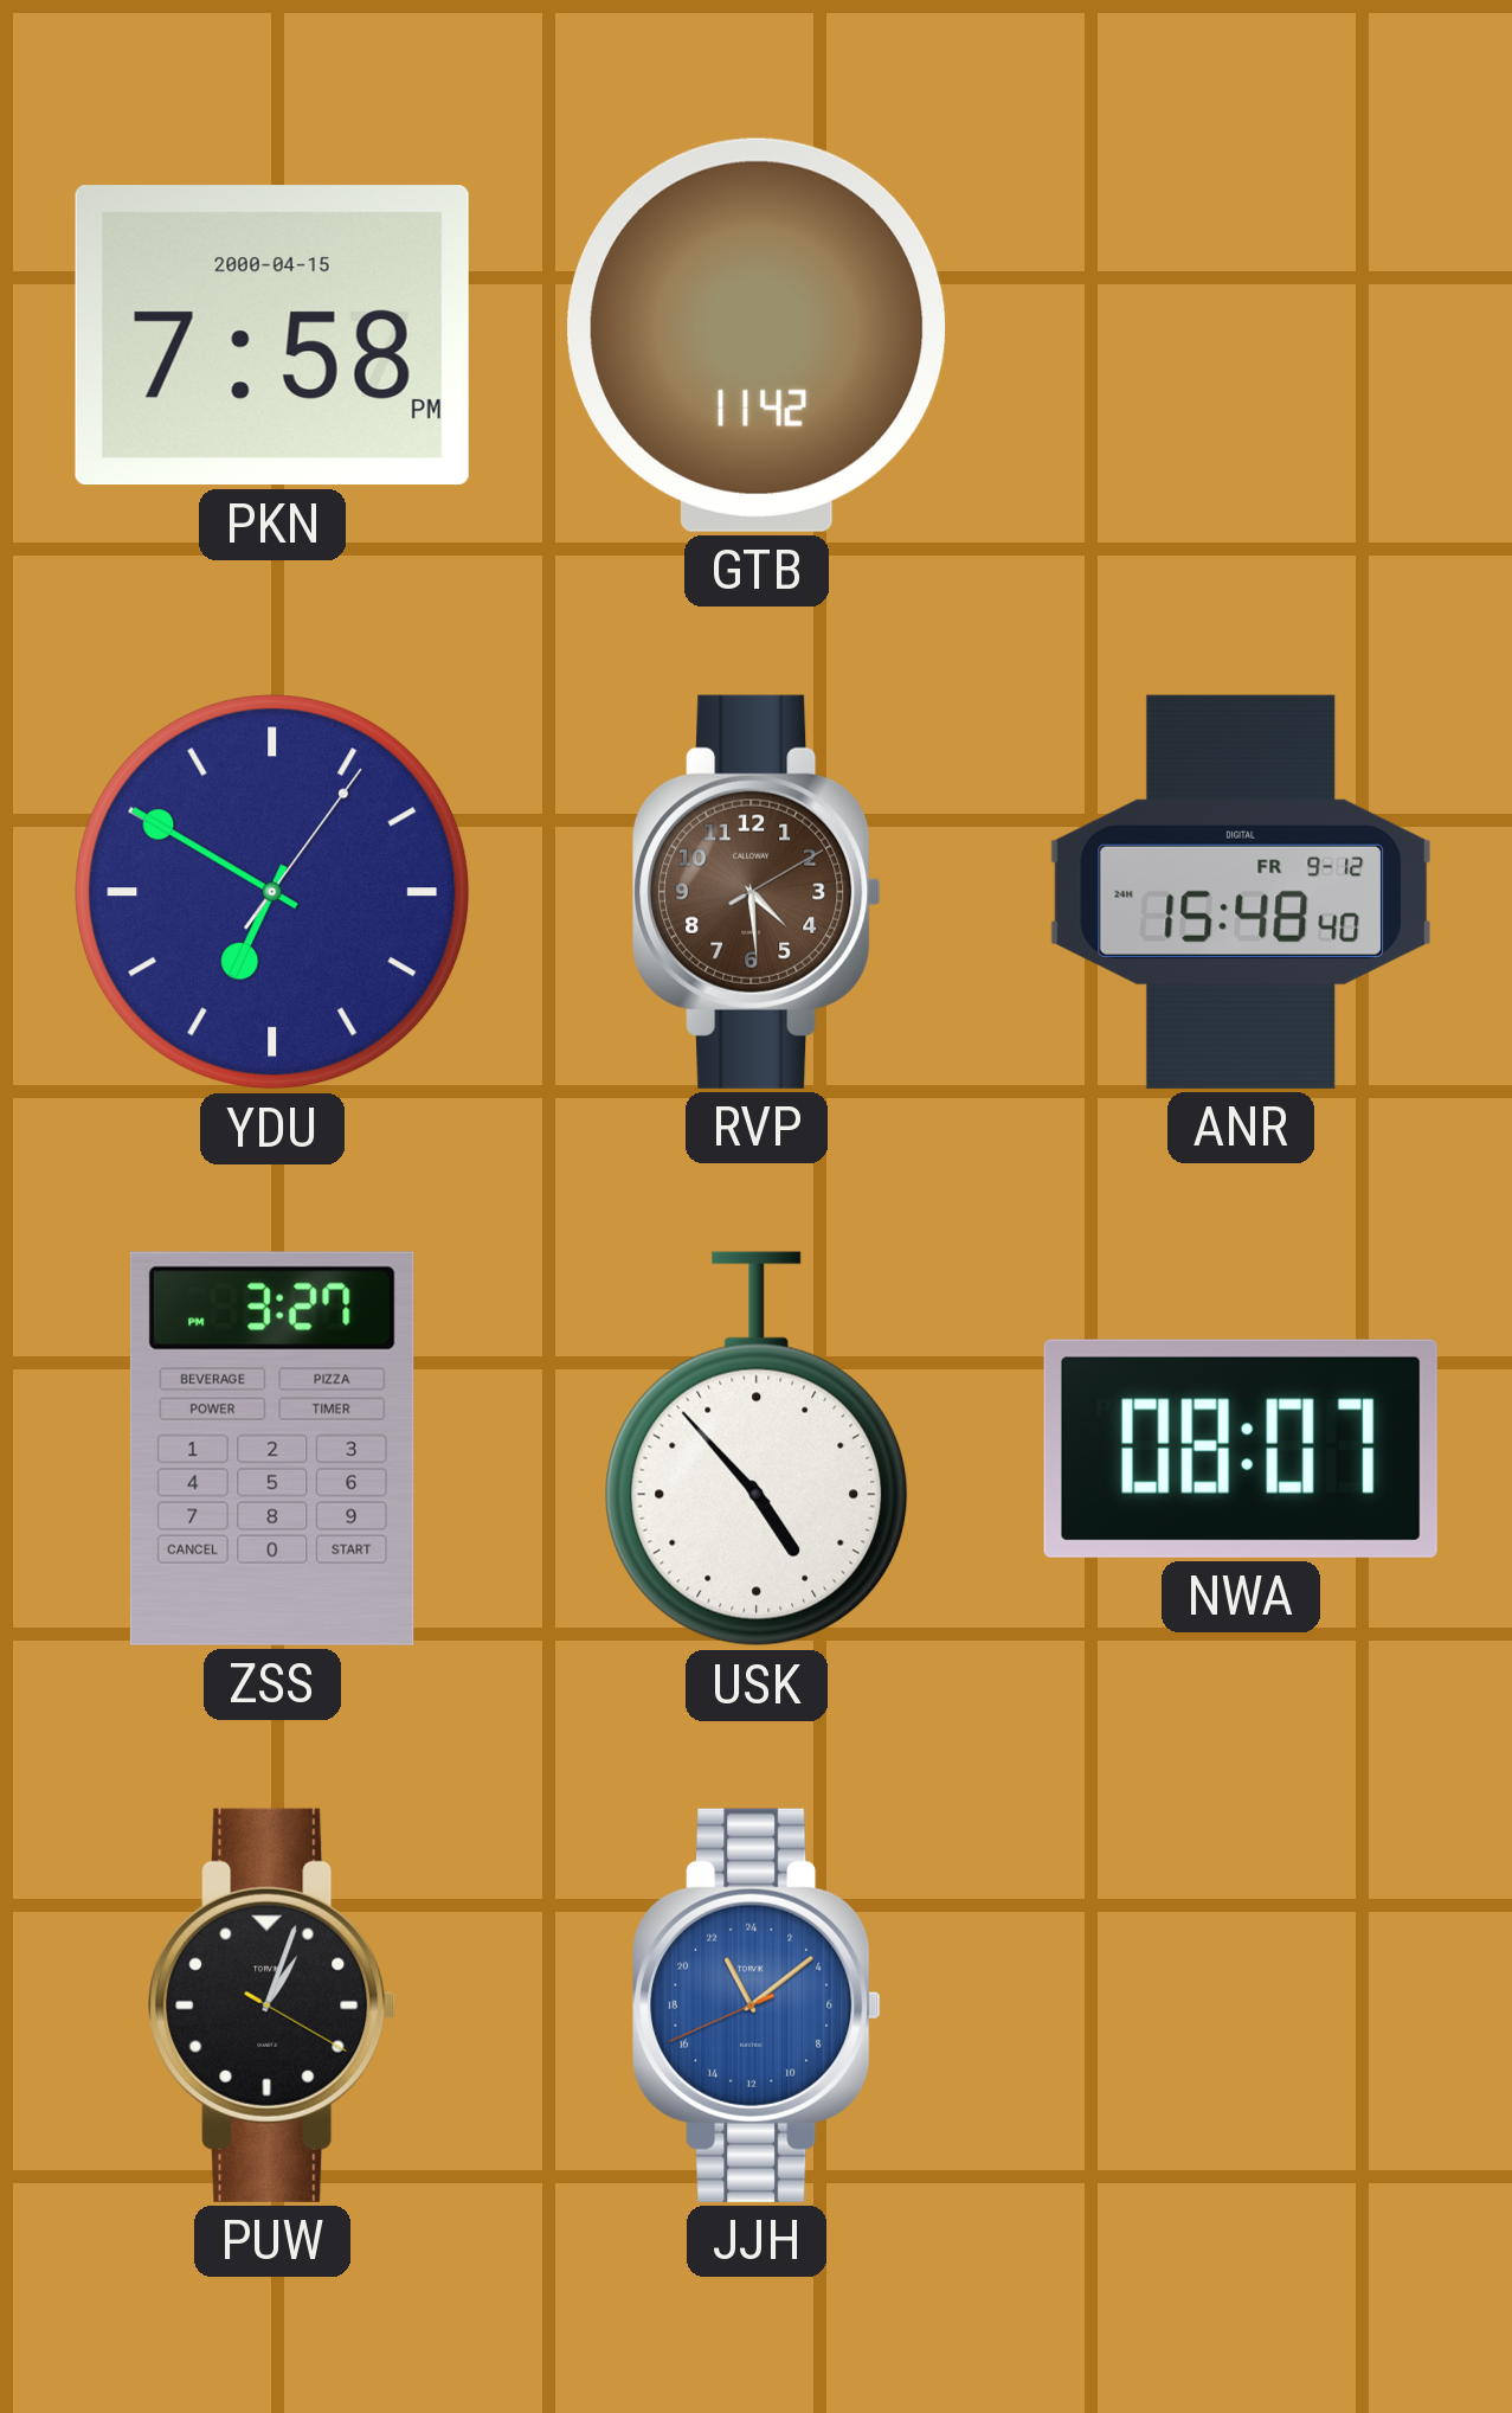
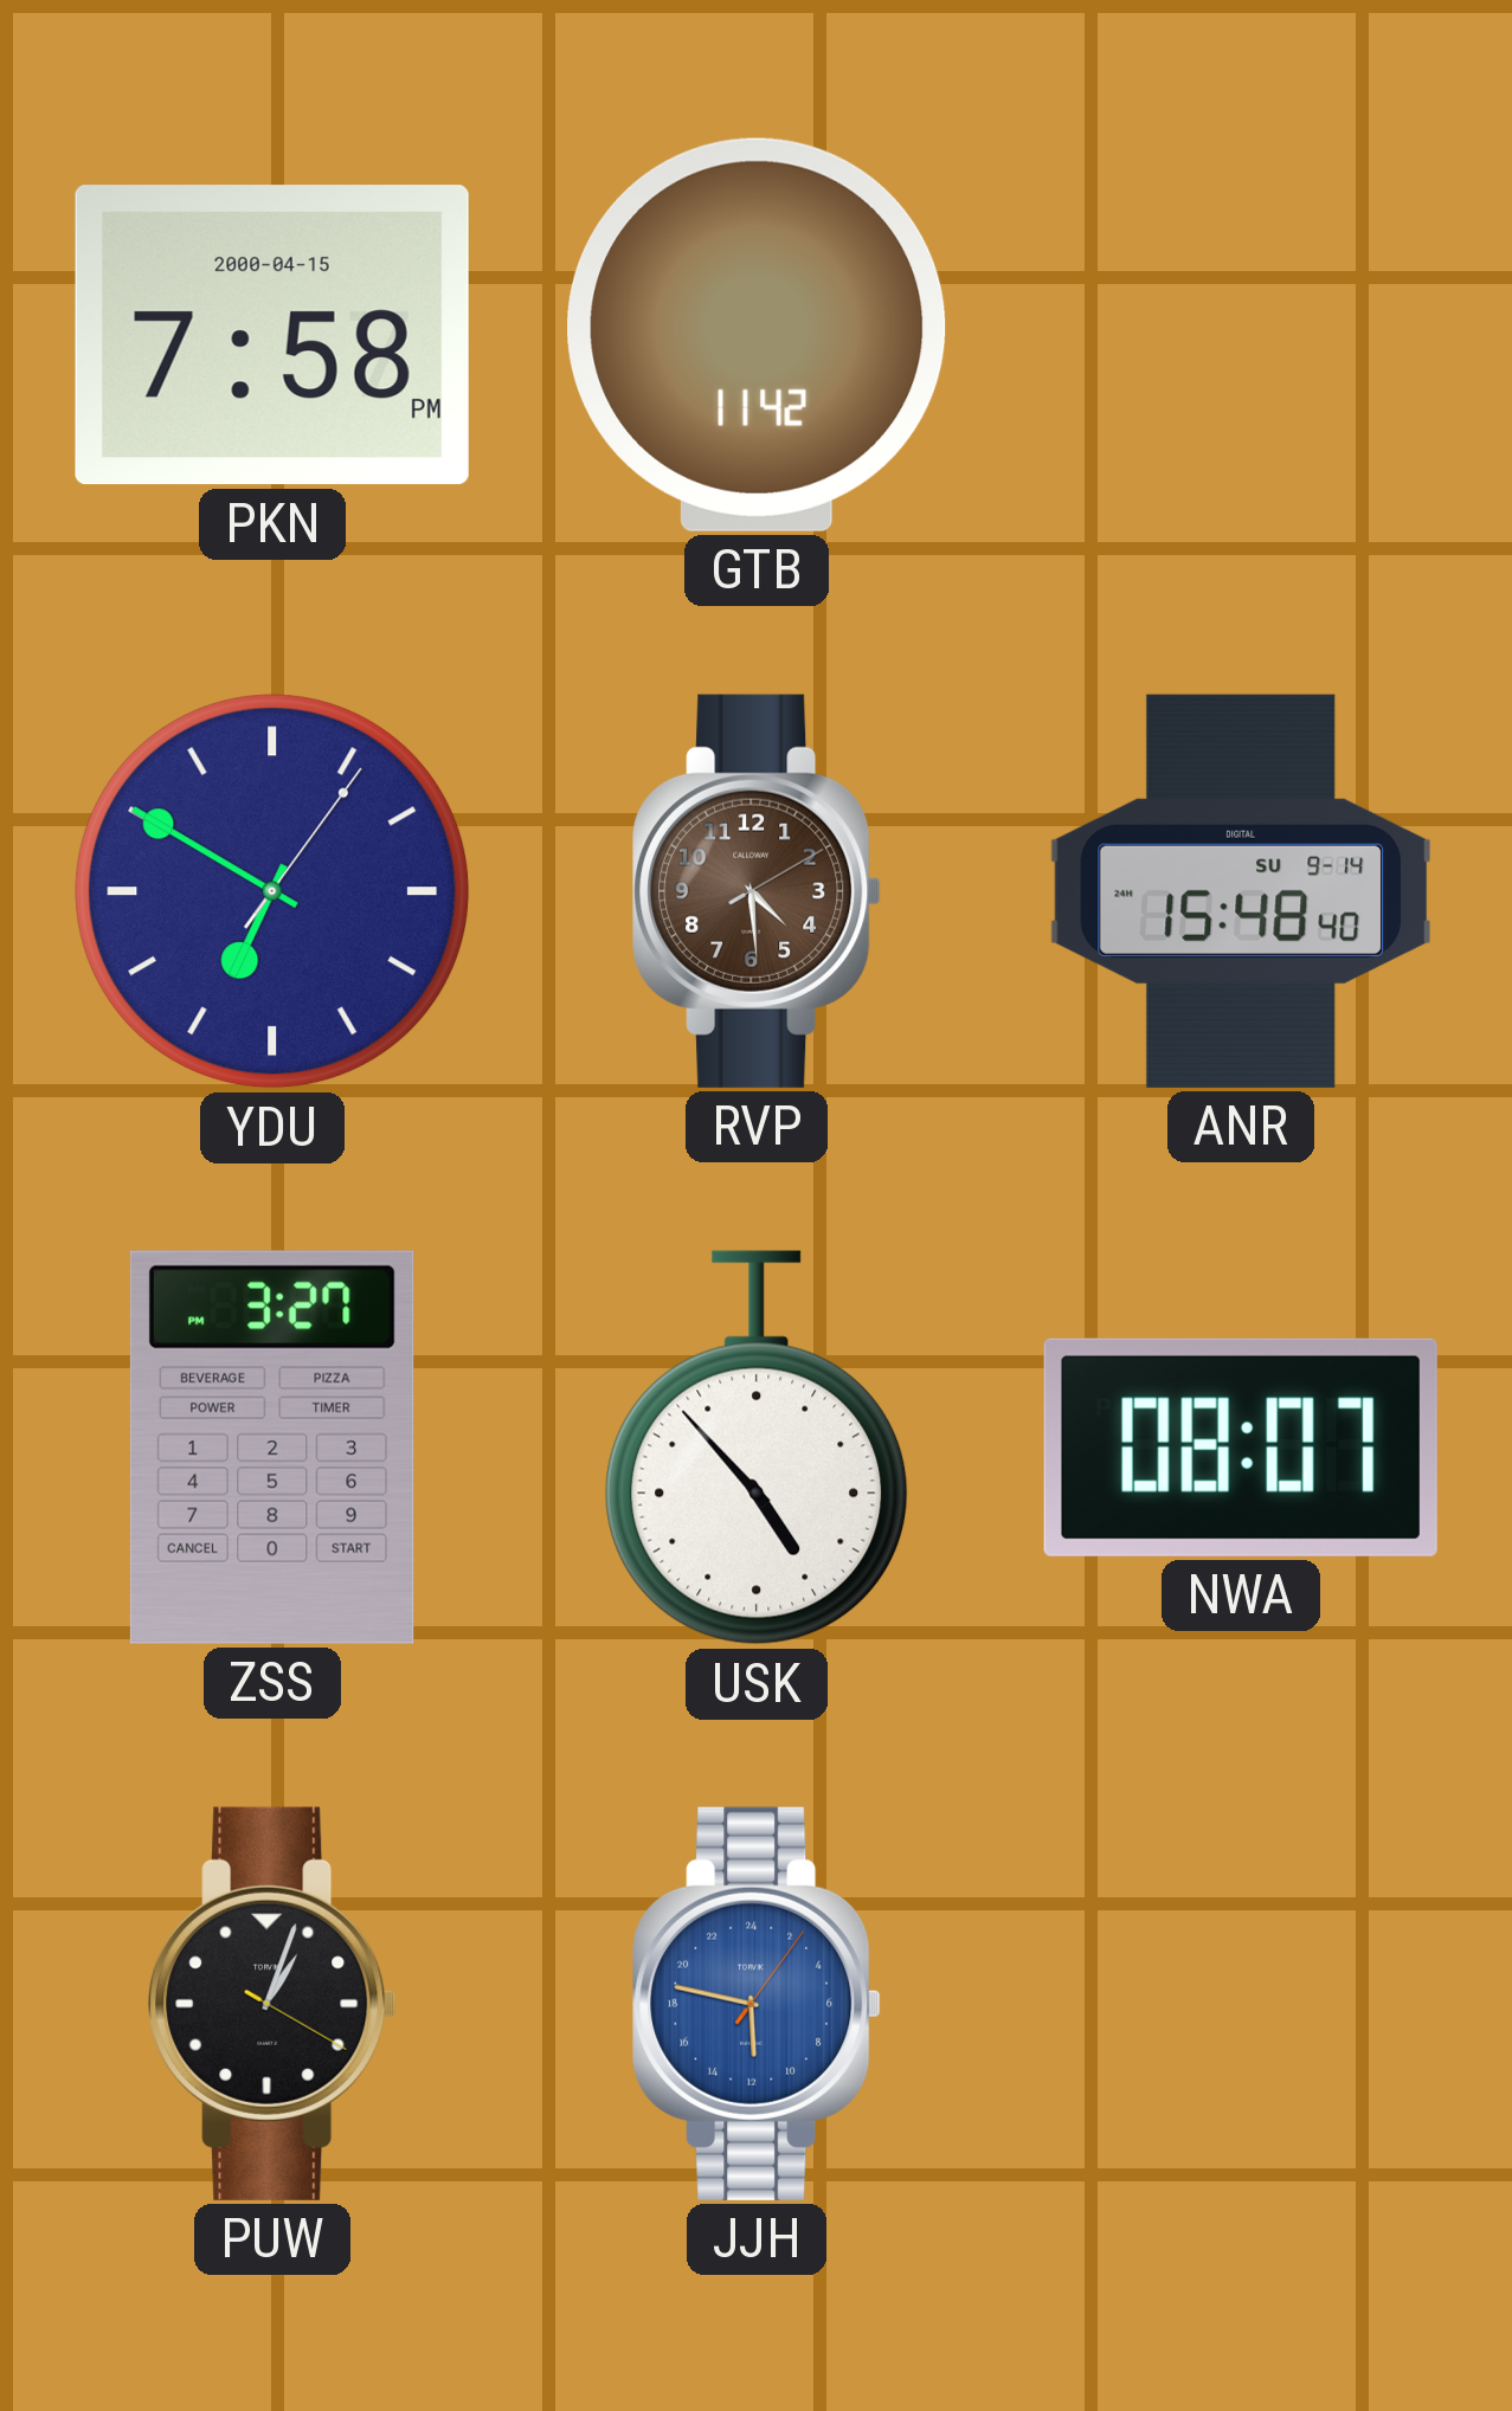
ANR date: FR 9-12 -> SU 9-14
JJH: 22:08 -> 11:47
